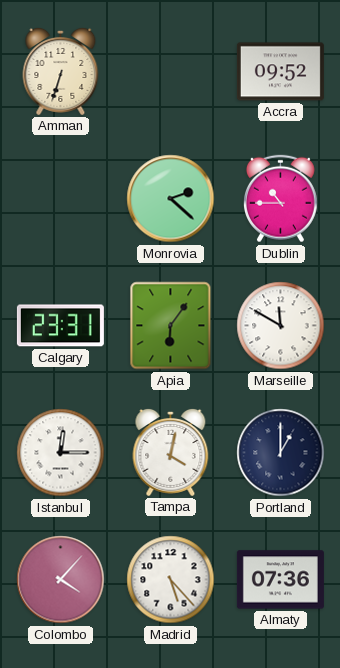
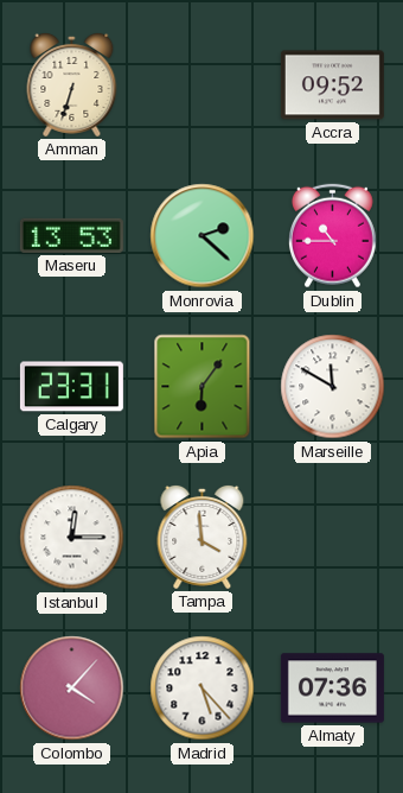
Maseru: none -> 13:53
Tampa: 4:02 -> 3:59
Portland: 1:00 -> none
